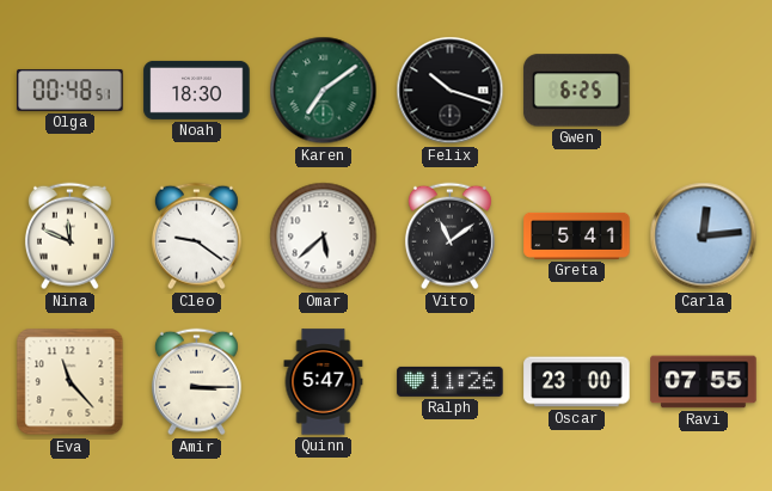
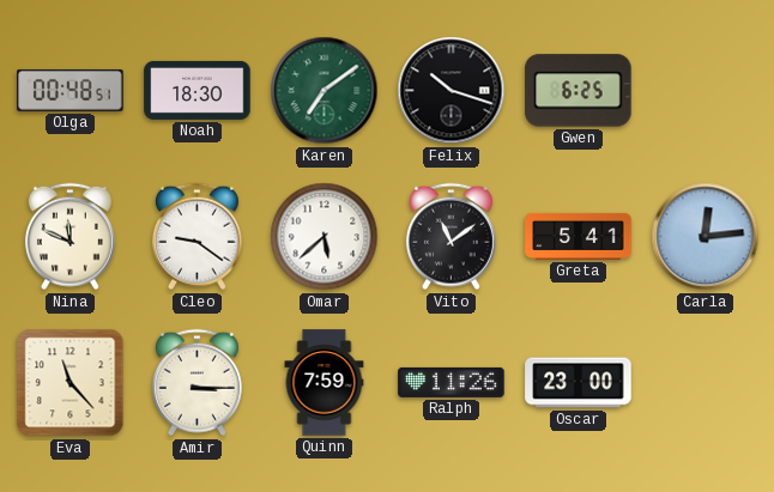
Quinn: 5:47 -> 7:59
Ravi: 07:55 -> none
